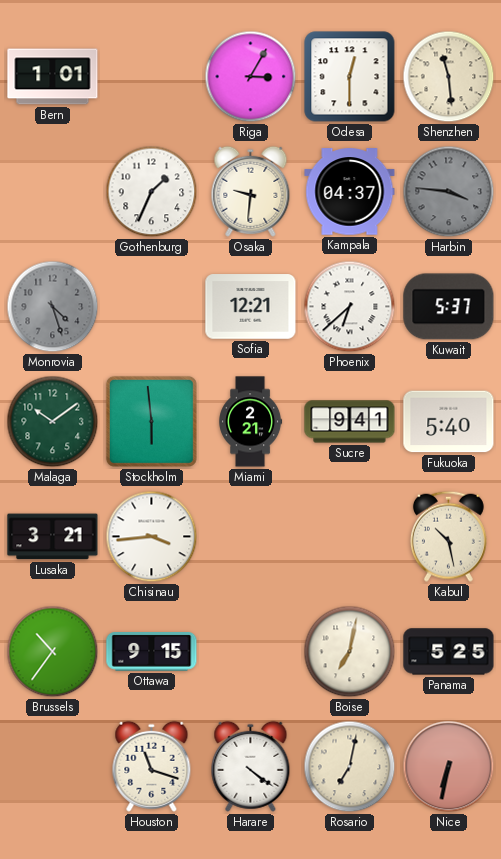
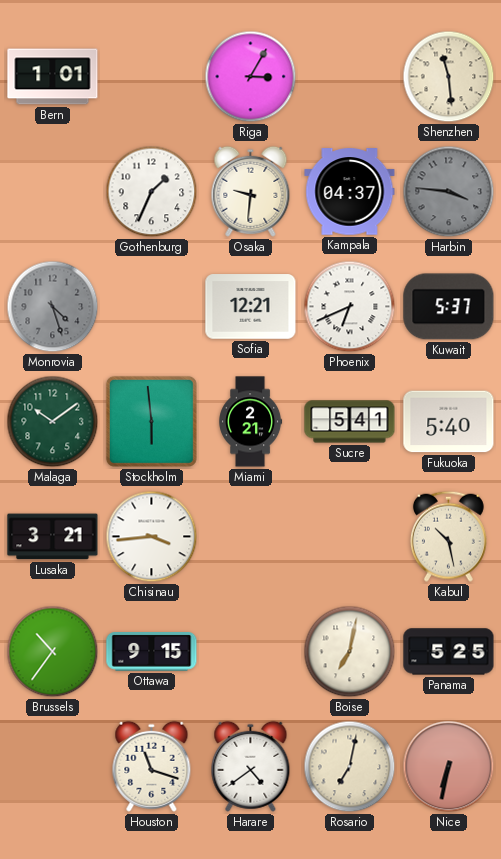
Odesa: 12:30 -> none
Phoenix: 6:38 -> 6:41
Sucre: 9:41 -> 5:41
Harare: 4:21 -> 4:39
